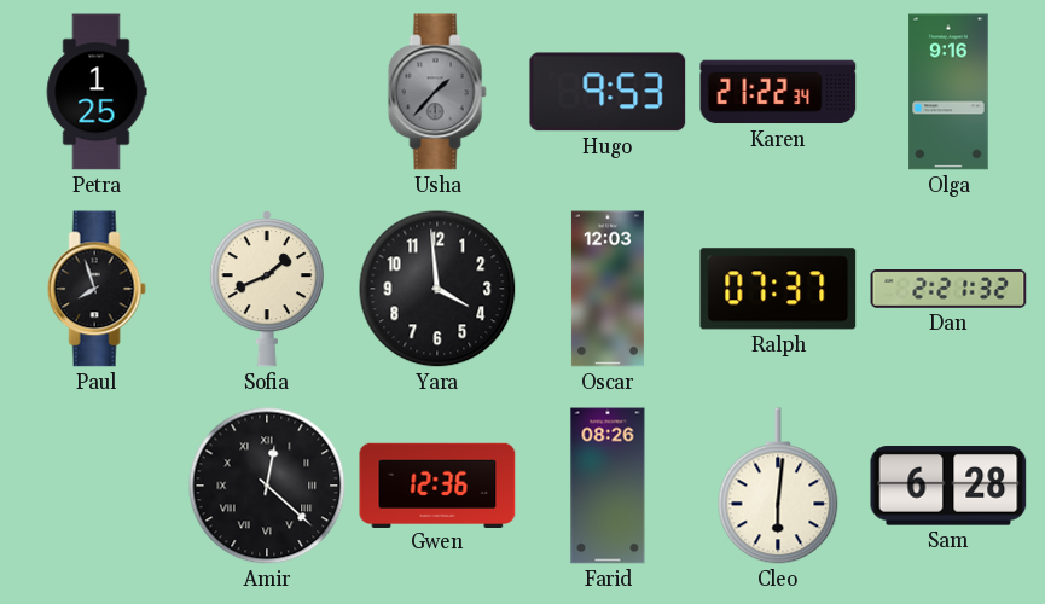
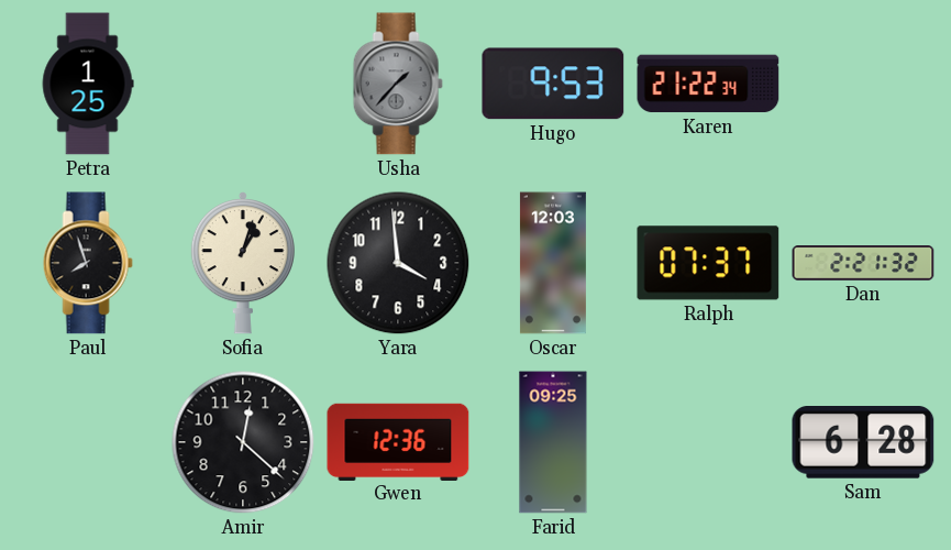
Olga: 9:16 -> none
Sofia: 1:41 -> 1:03
Amir numerals: Roman -> Arabic
Farid: 08:26 -> 09:25
Cleo: 6:01 -> none
